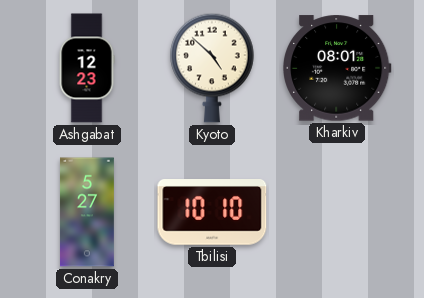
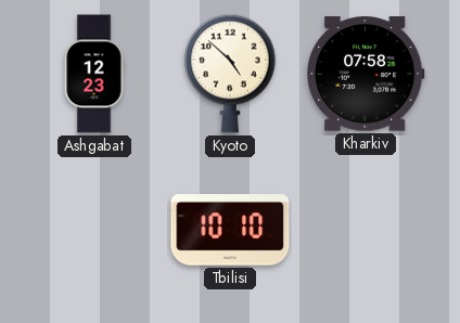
Kharkiv: 08:01 -> 07:58
Conakry: 5:27 -> none
